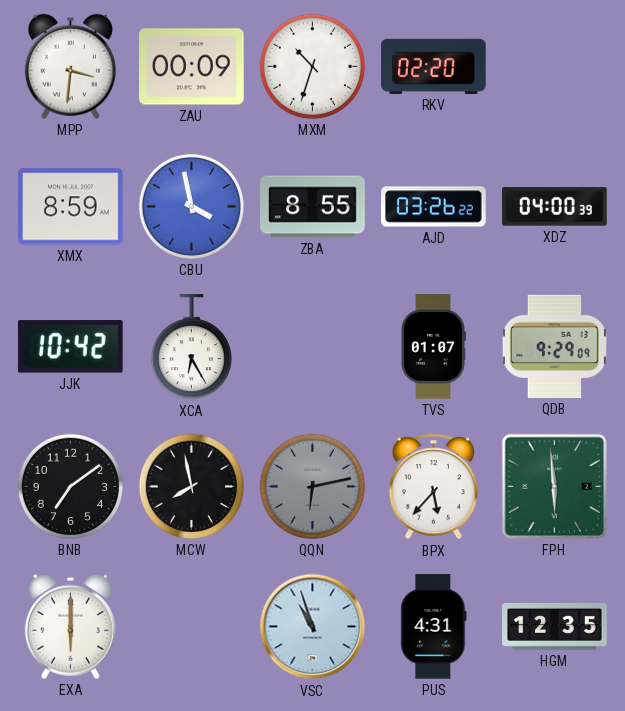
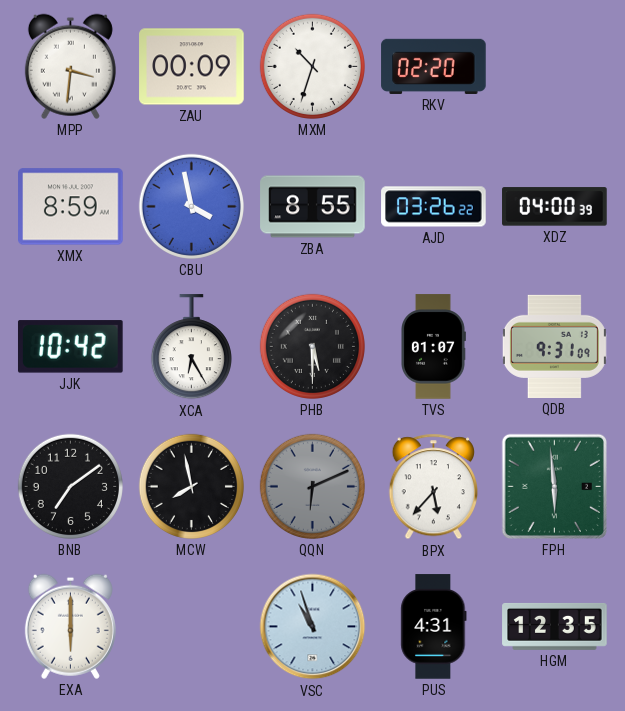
PHB: none -> 5:30
QDB: 9:29 -> 9:31
QQN: 6:13 -> 6:11
